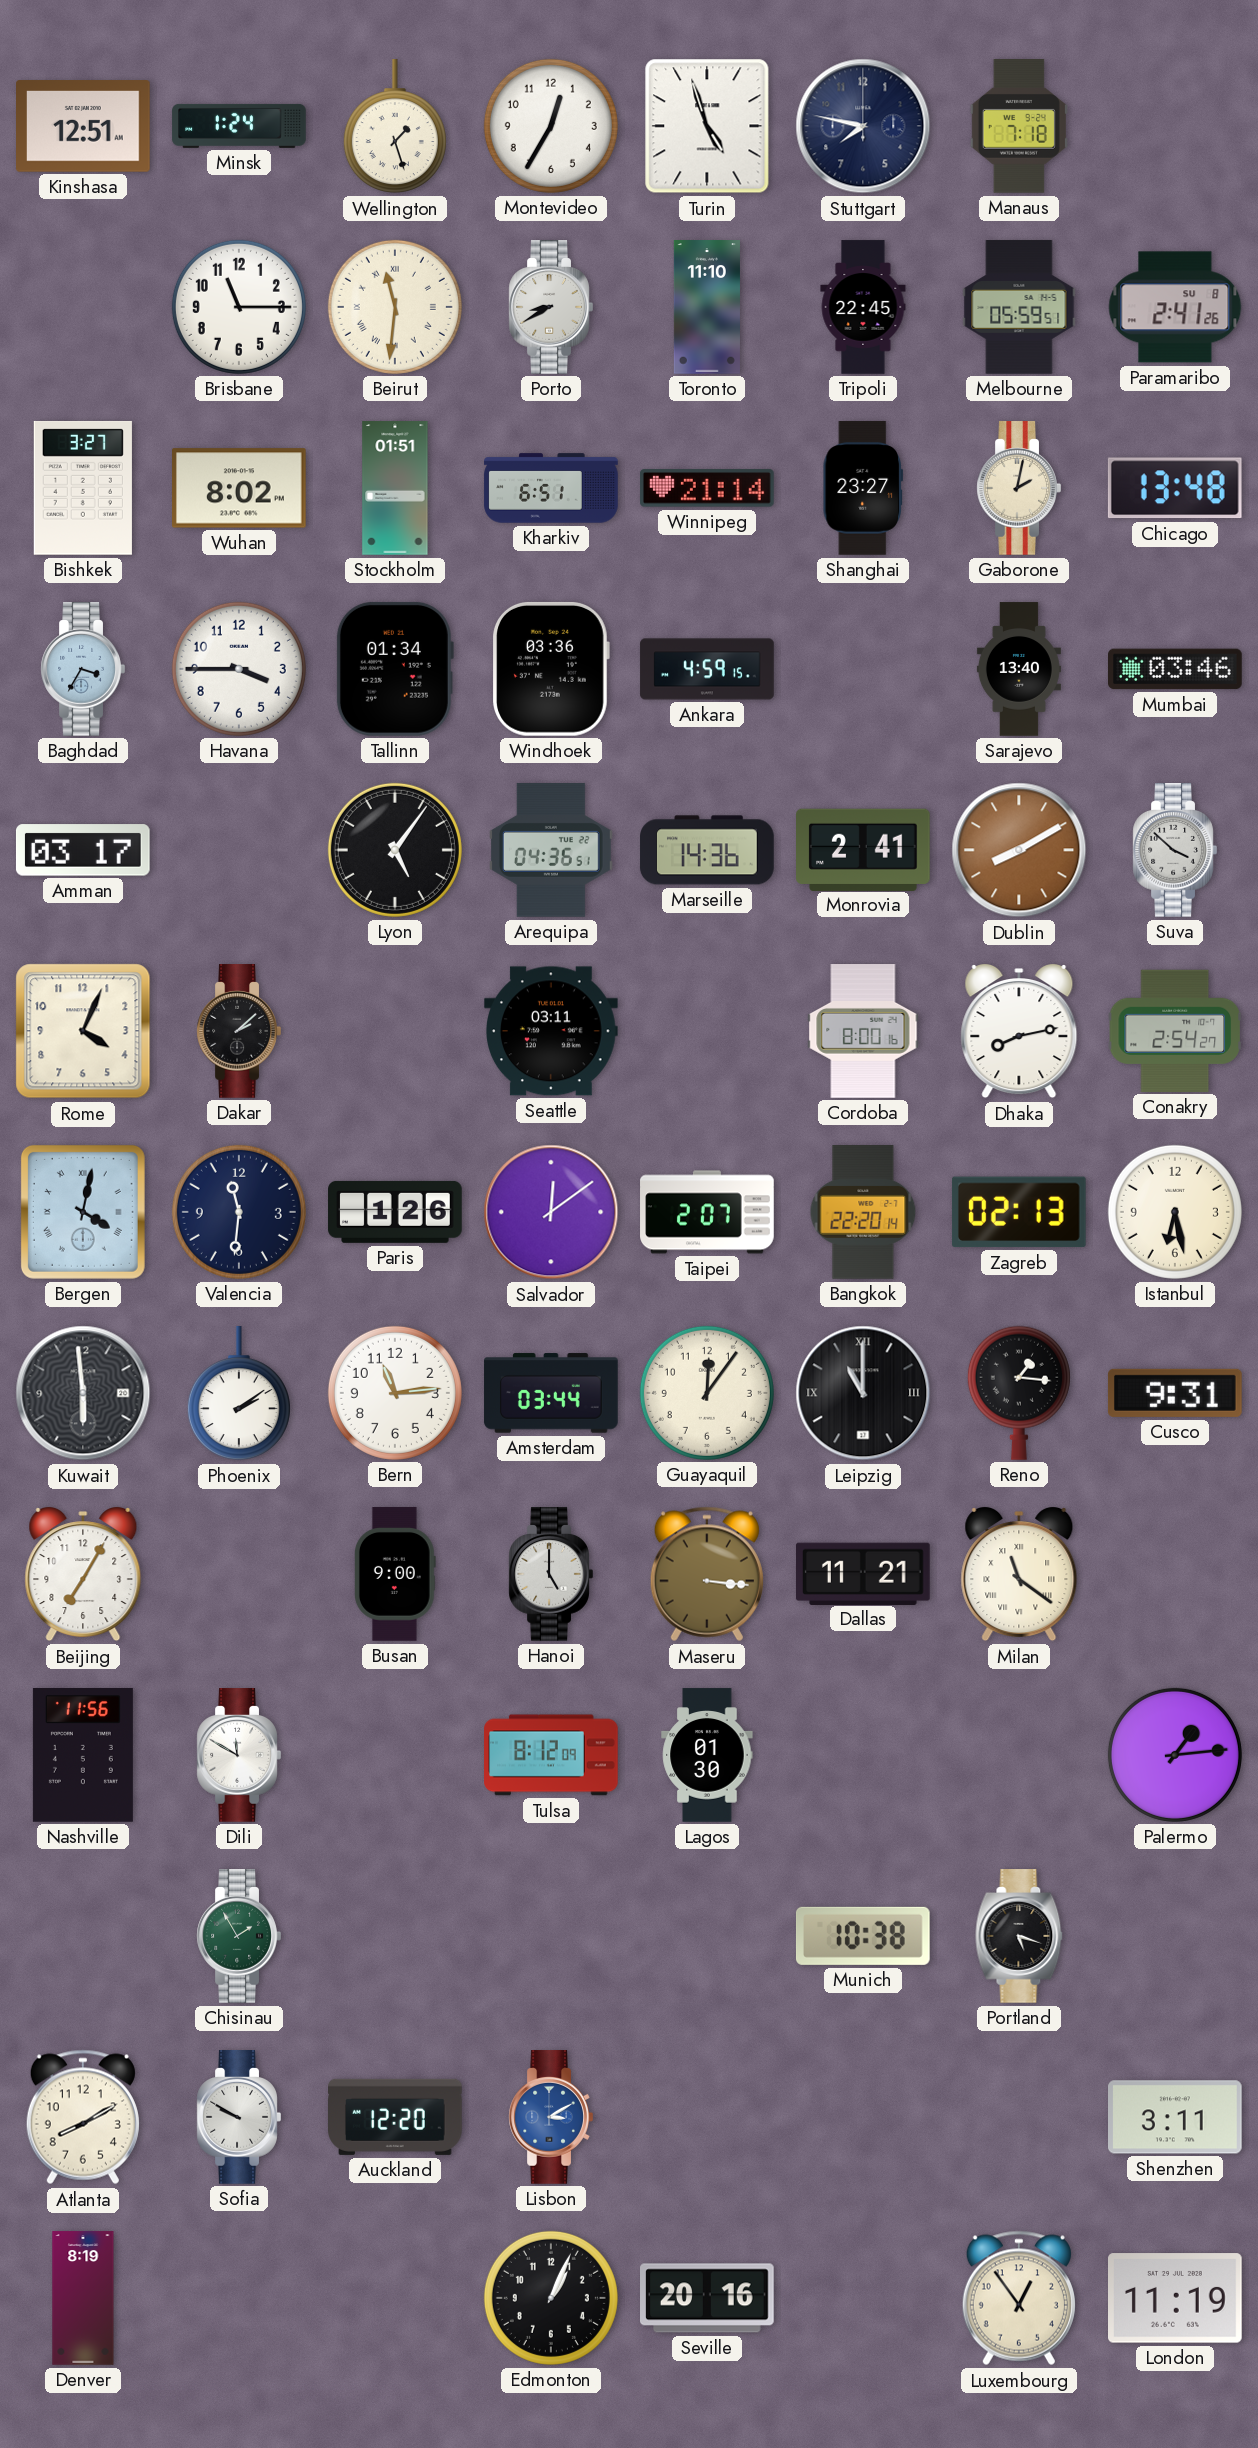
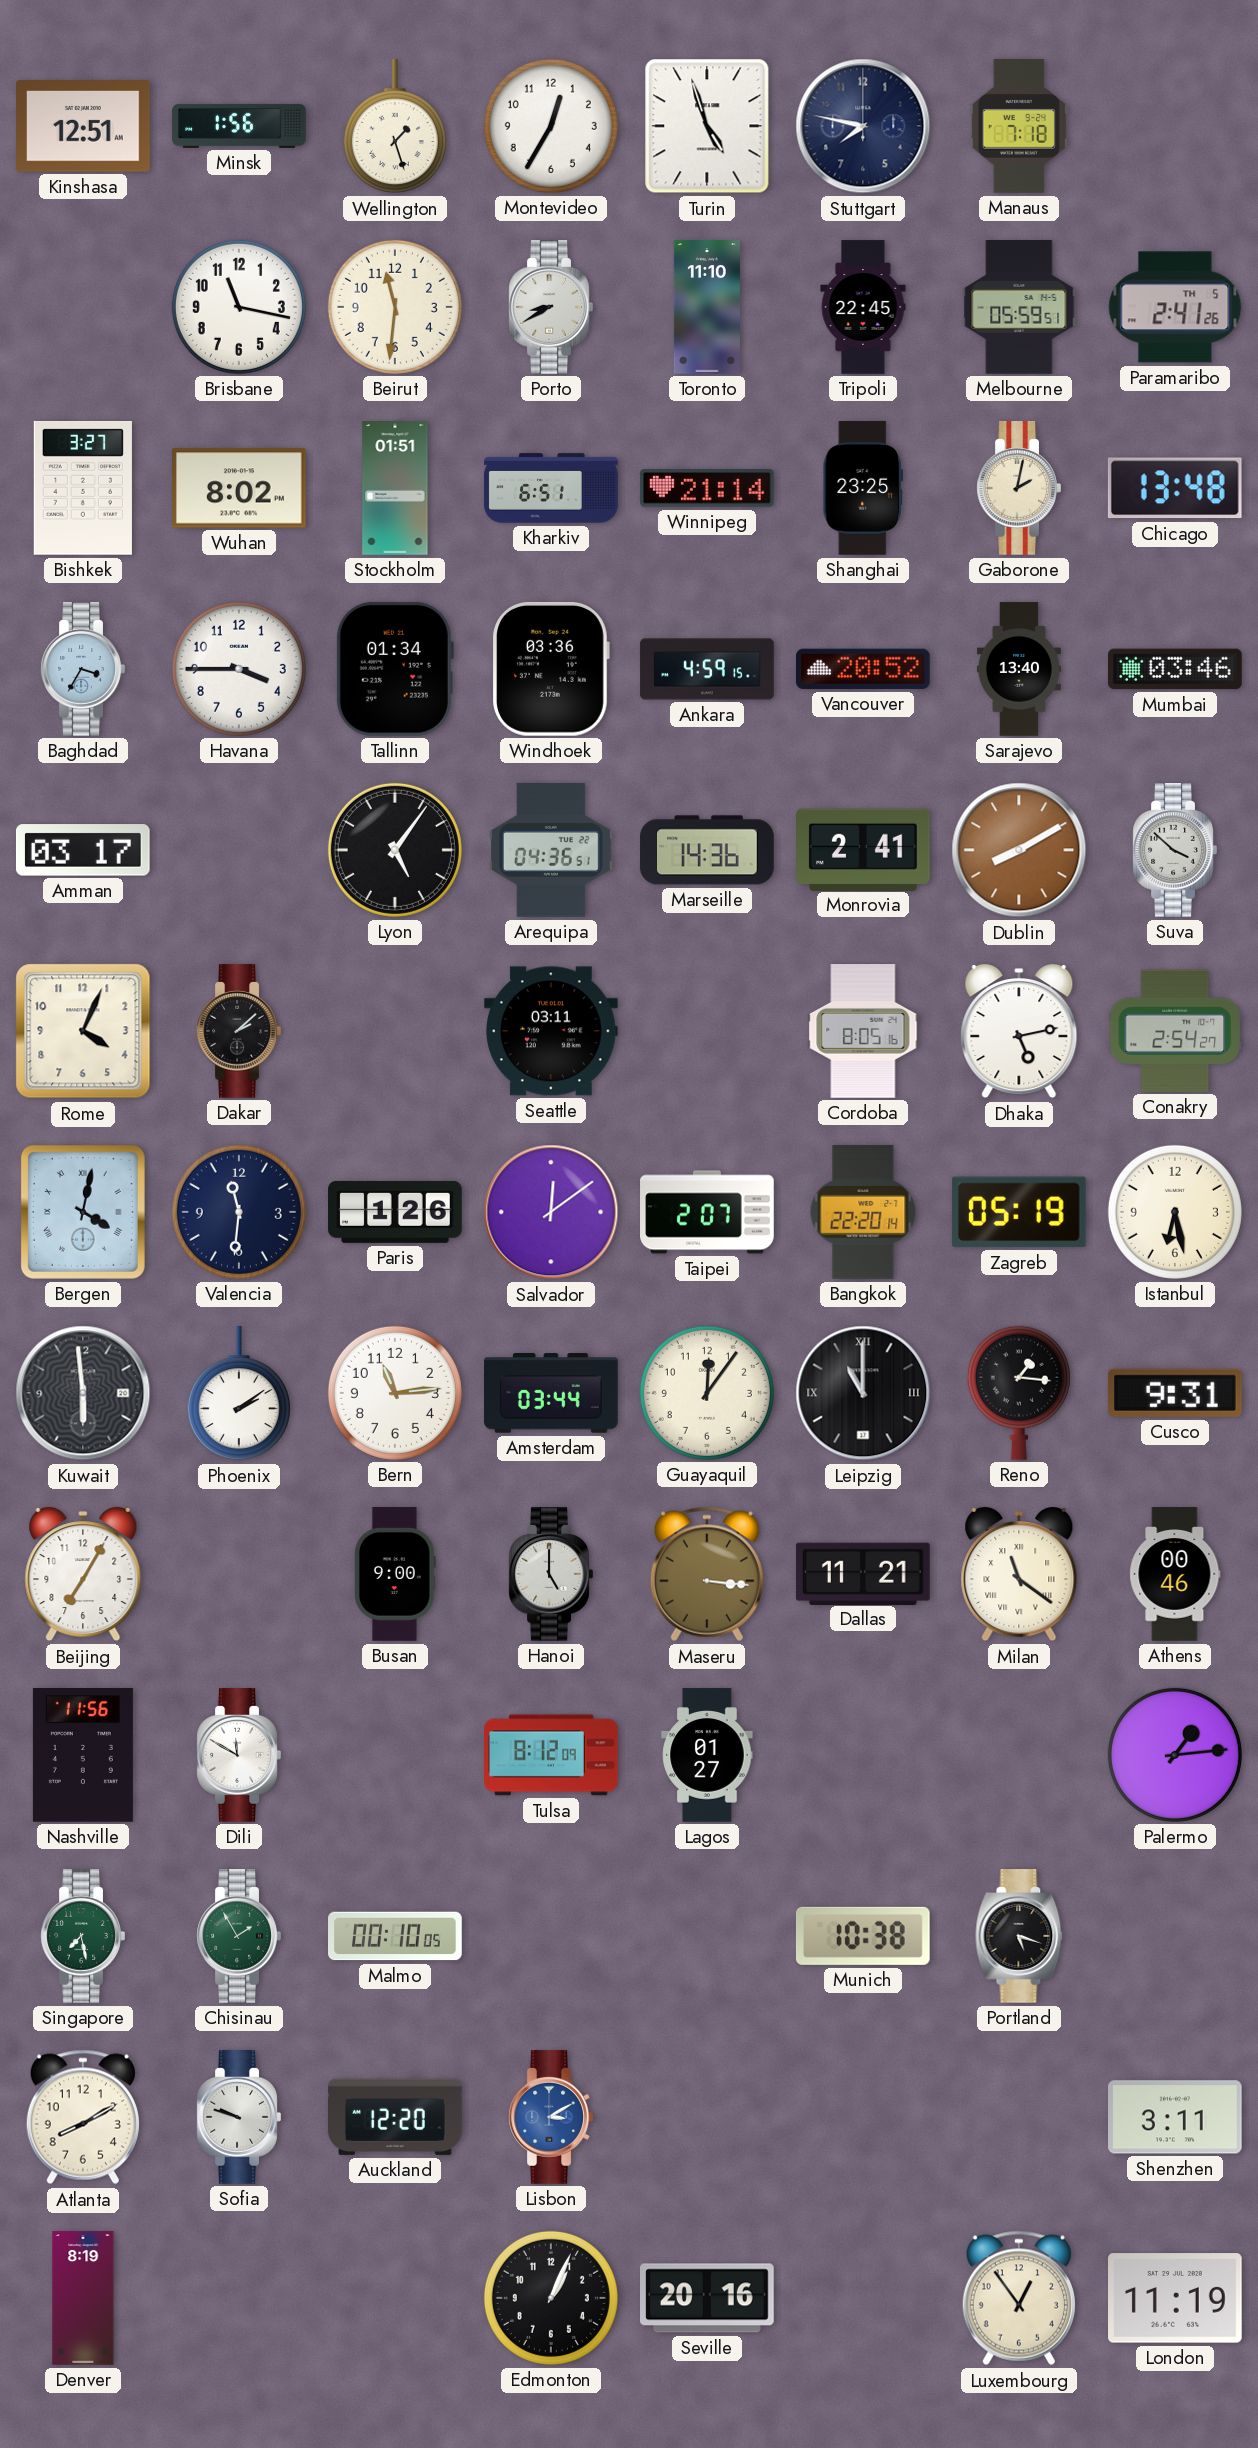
Minsk: 1:24 -> 1:56
Brisbane: 11:15 -> 11:17
Beirut numerals: Roman -> Arabic
Paramaribo date: SU 8 -> TH 5
Shanghai: 23:27 -> 23:25
Vancouver: none -> 20:52
Cordoba: 8:00 -> 8:05
Dhaka: 8:13 -> 5:13
Zagreb: 02:13 -> 05:19
Athens: none -> 00:46
Lagos: 01:30 -> 01:27
Singapore: none -> 7:28
Malmo: none -> 00:10
Sofia: 9:50 -> 9:48
